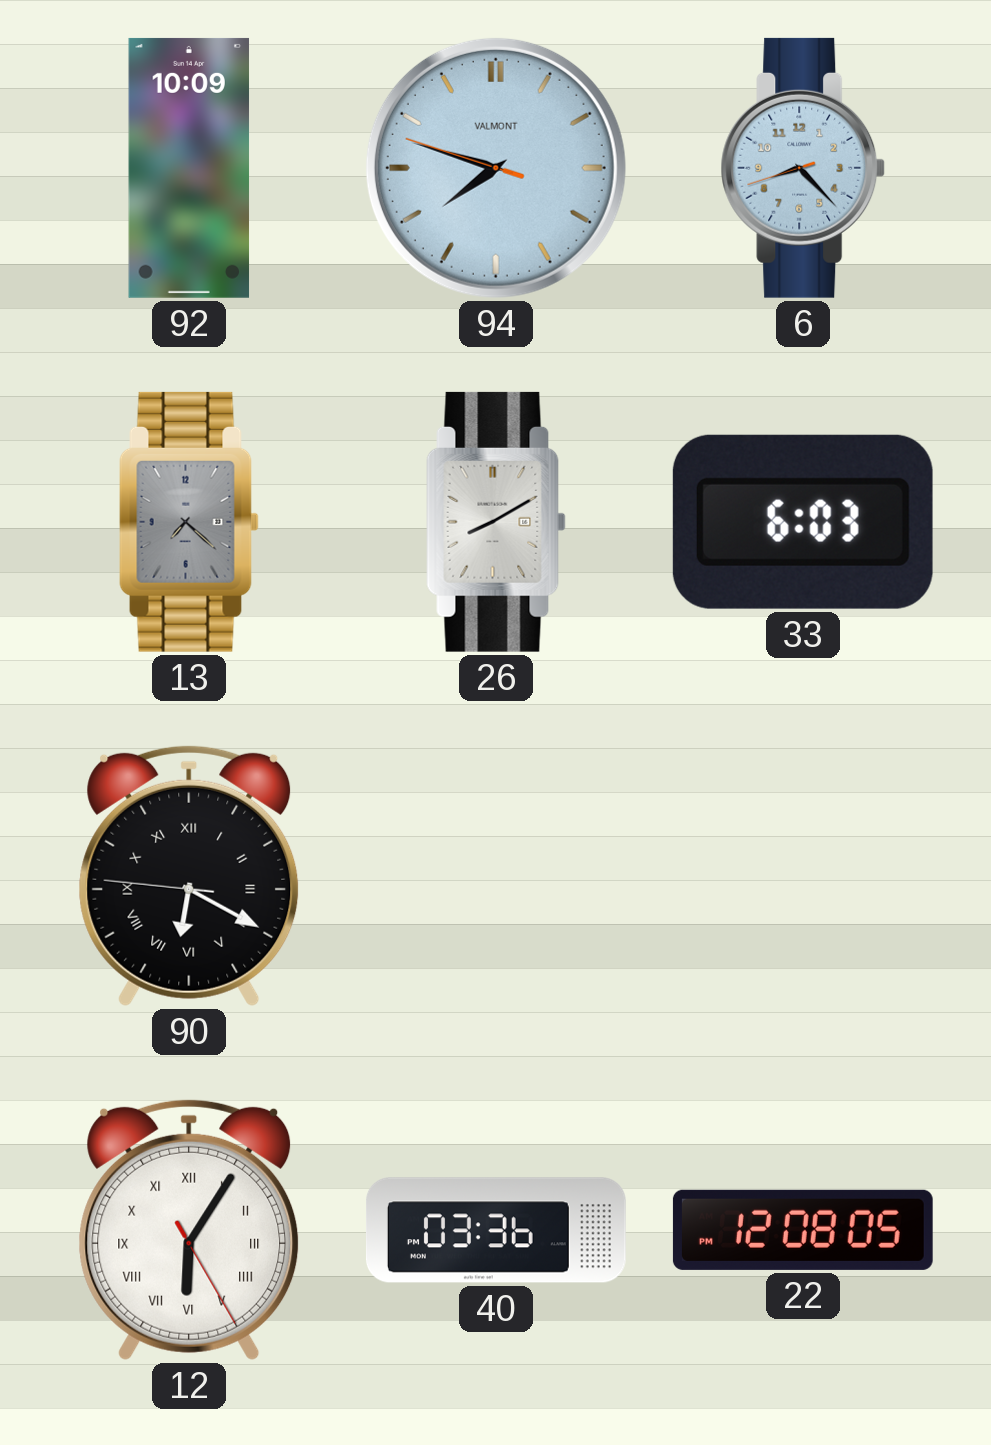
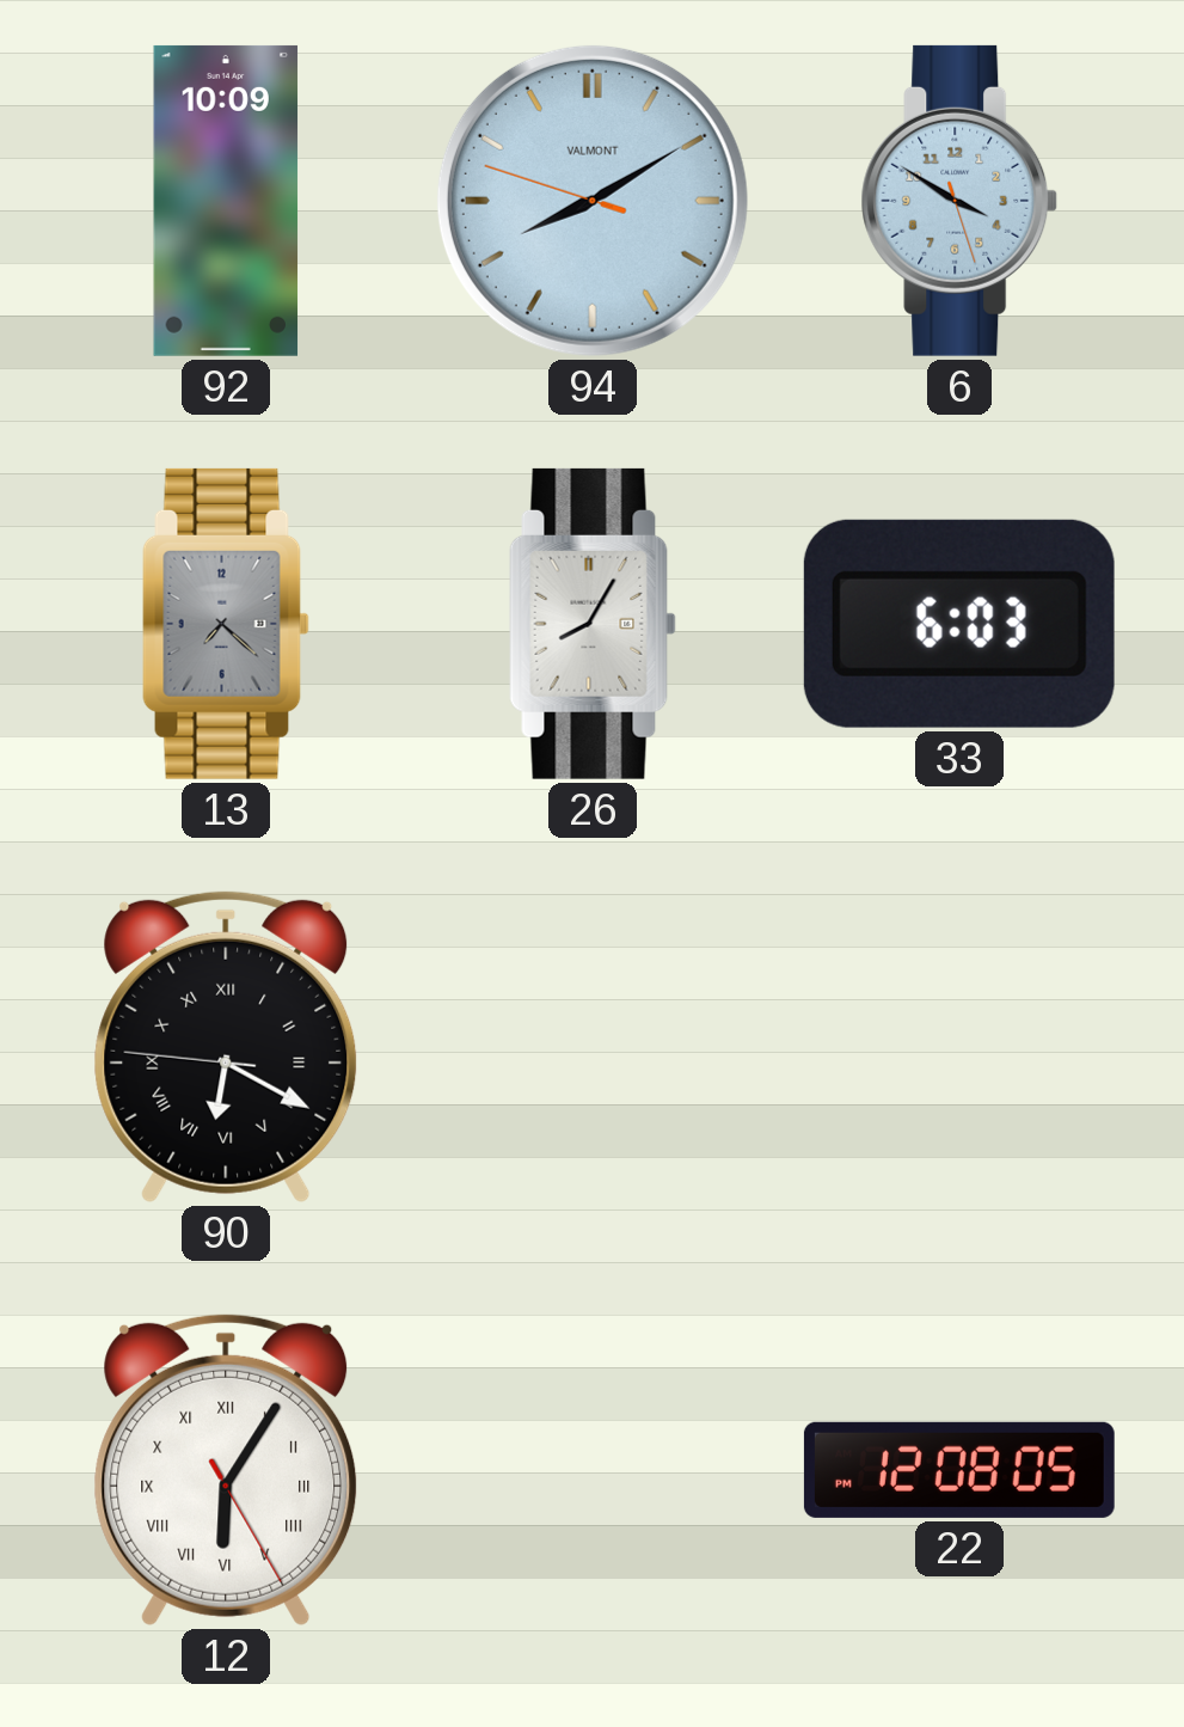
94: 7:47 -> 8:09
6: 8:22 -> 3:50
26: 8:10 -> 8:05
40: 03:36 -> none
